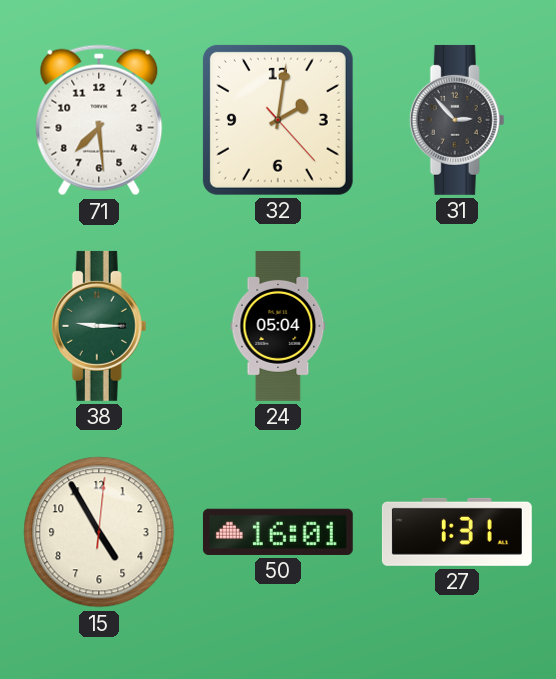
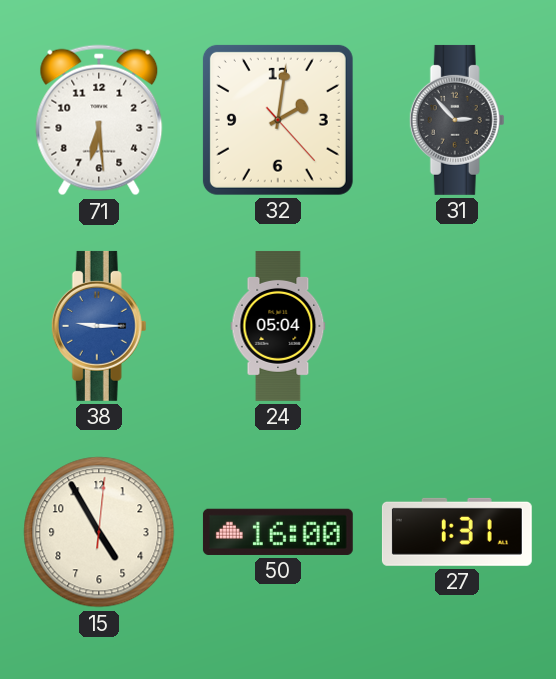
71: 7:29 -> 6:29
38 dial: green -> blue
50: 16:01 -> 16:00
